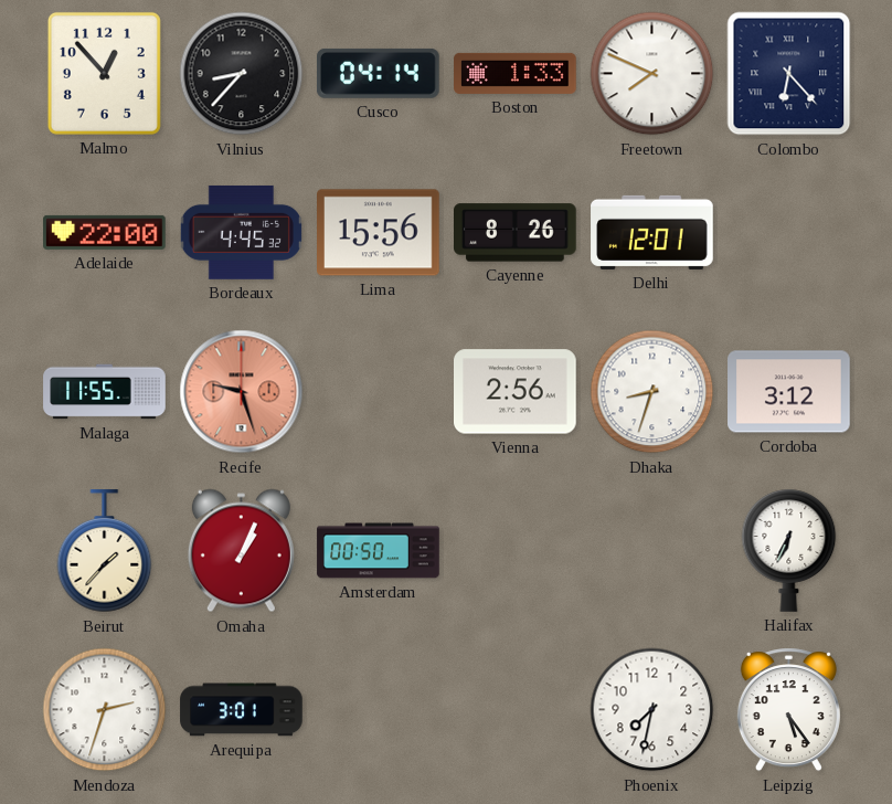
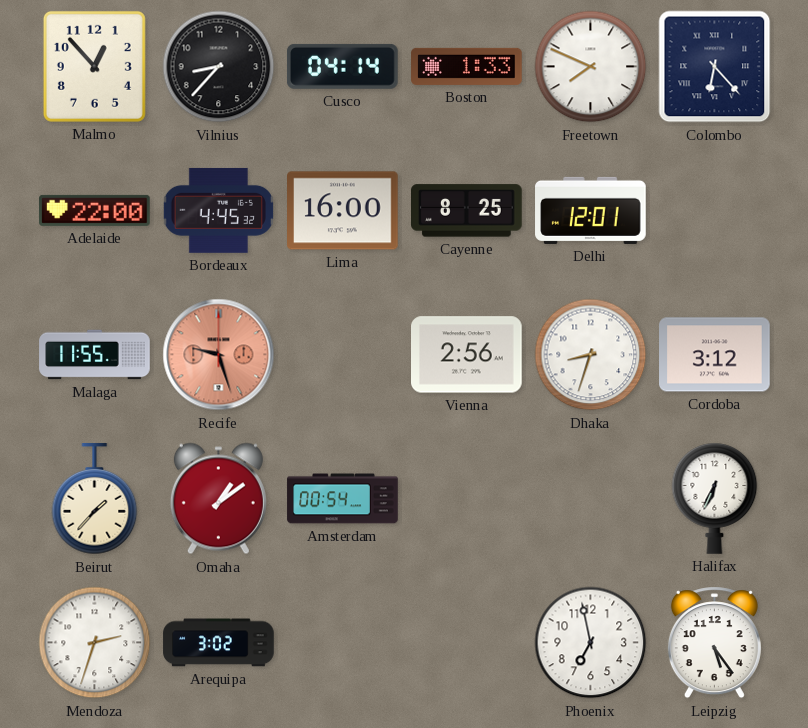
Lima: 15:56 -> 16:00
Cayenne: 8:26 -> 8:25
Omaha: 1:04 -> 1:09
Amsterdam: 00:50 -> 00:54
Arequipa: 3:01 -> 3:02
Phoenix: 7:32 -> 6:58
